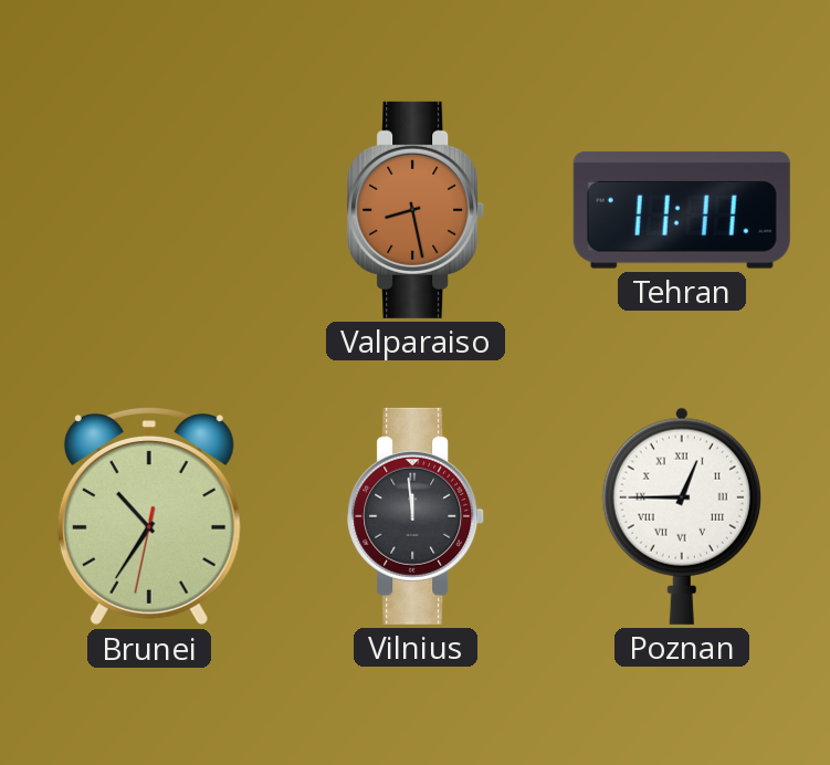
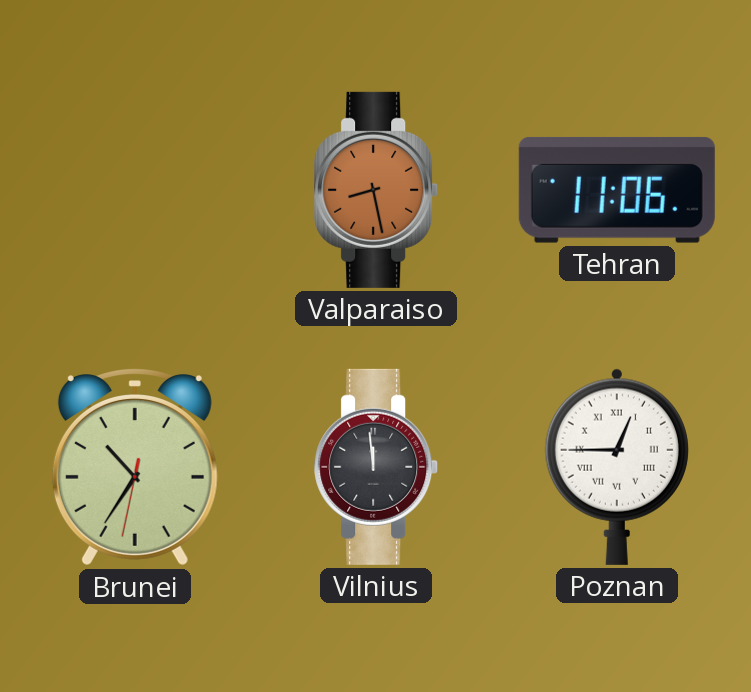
Tehran: 11:11 -> 11:06
